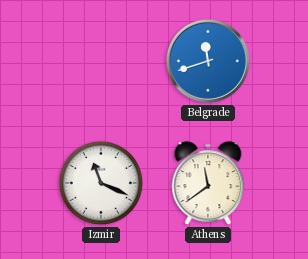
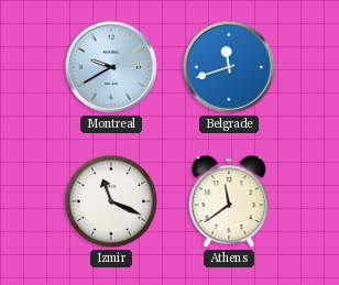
Montreal: none -> 9:40
